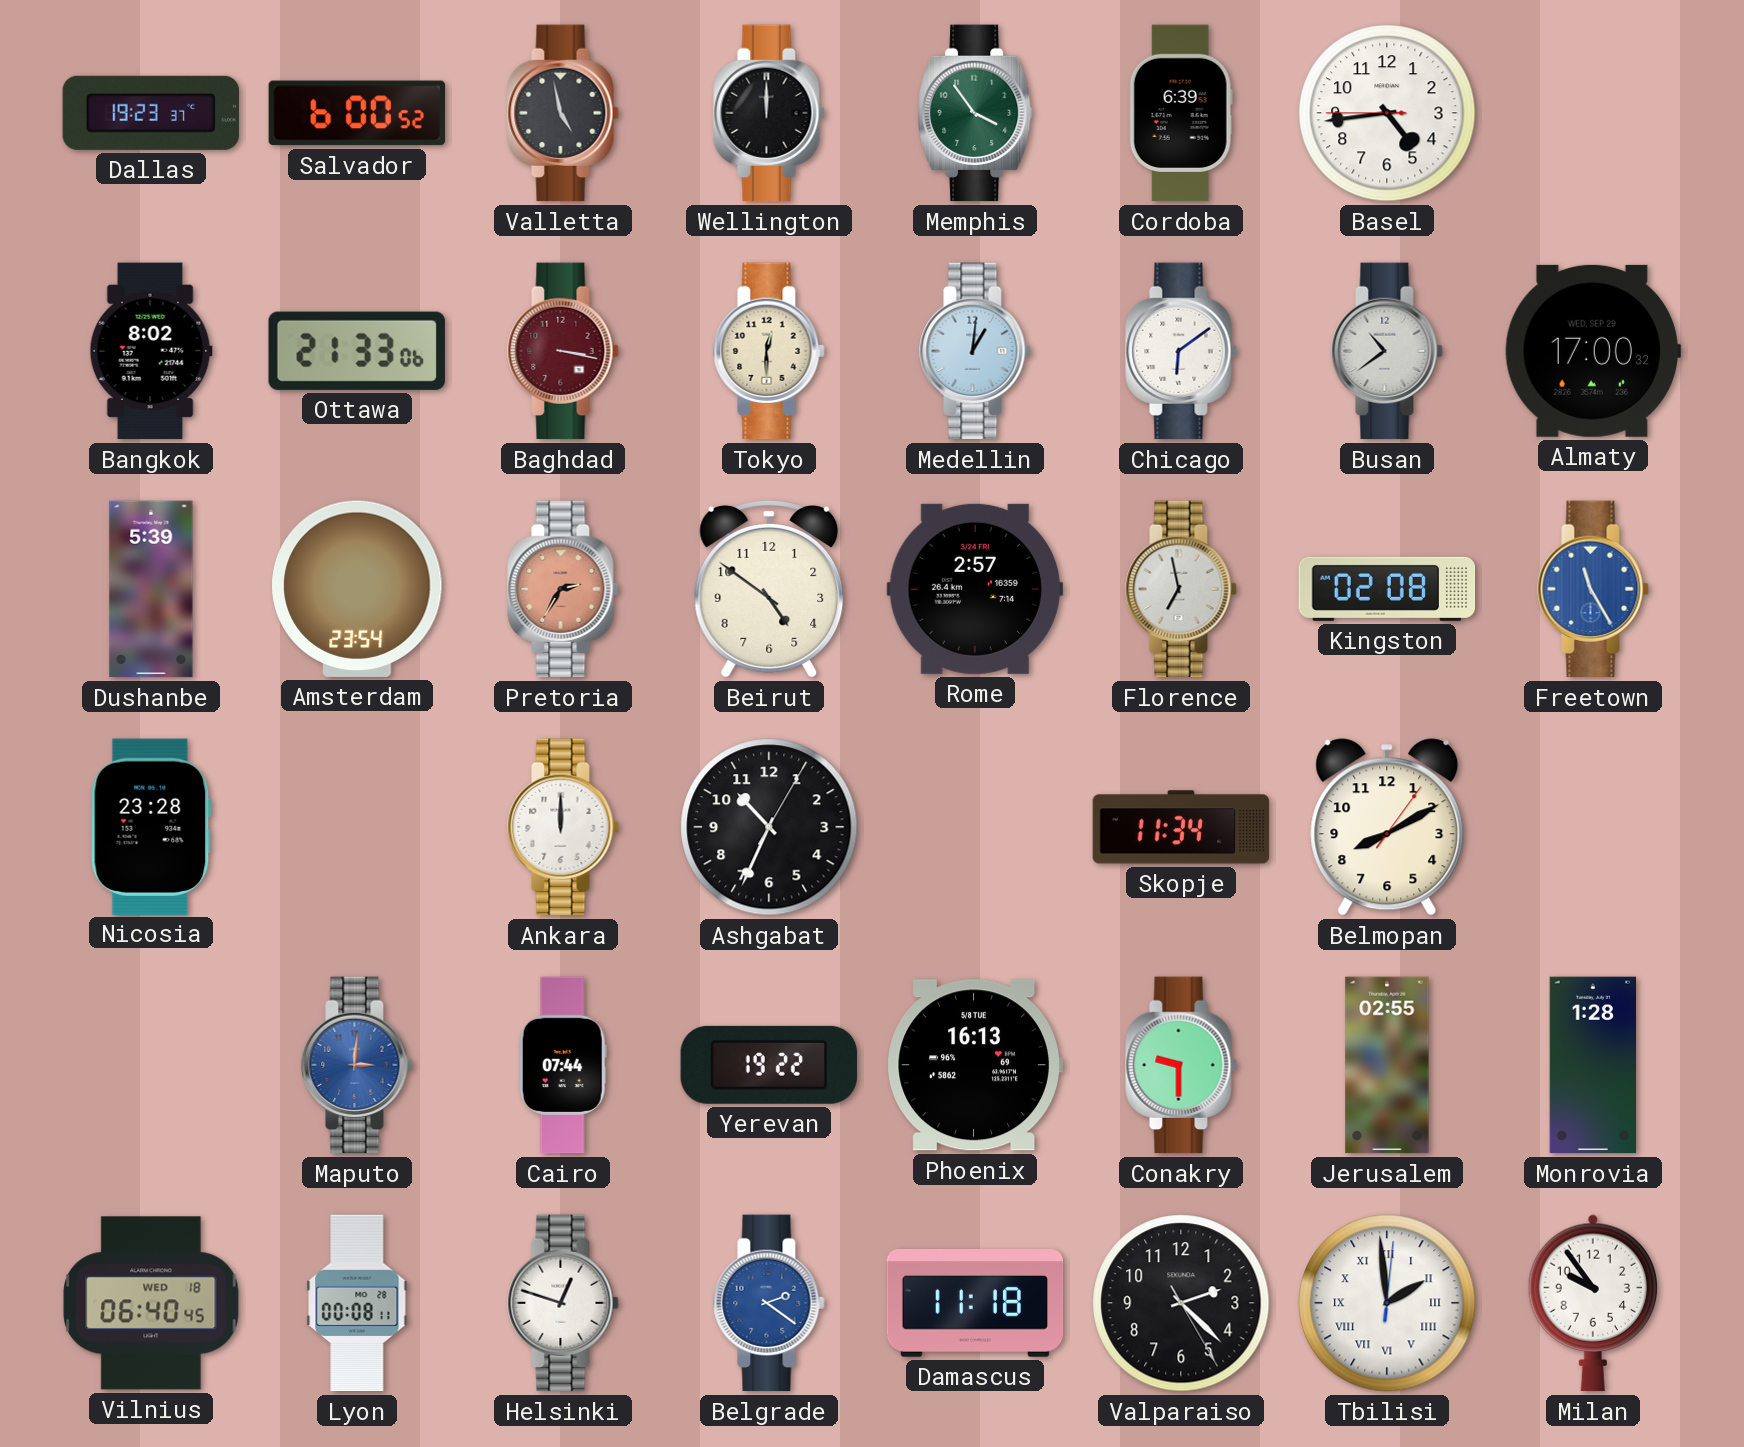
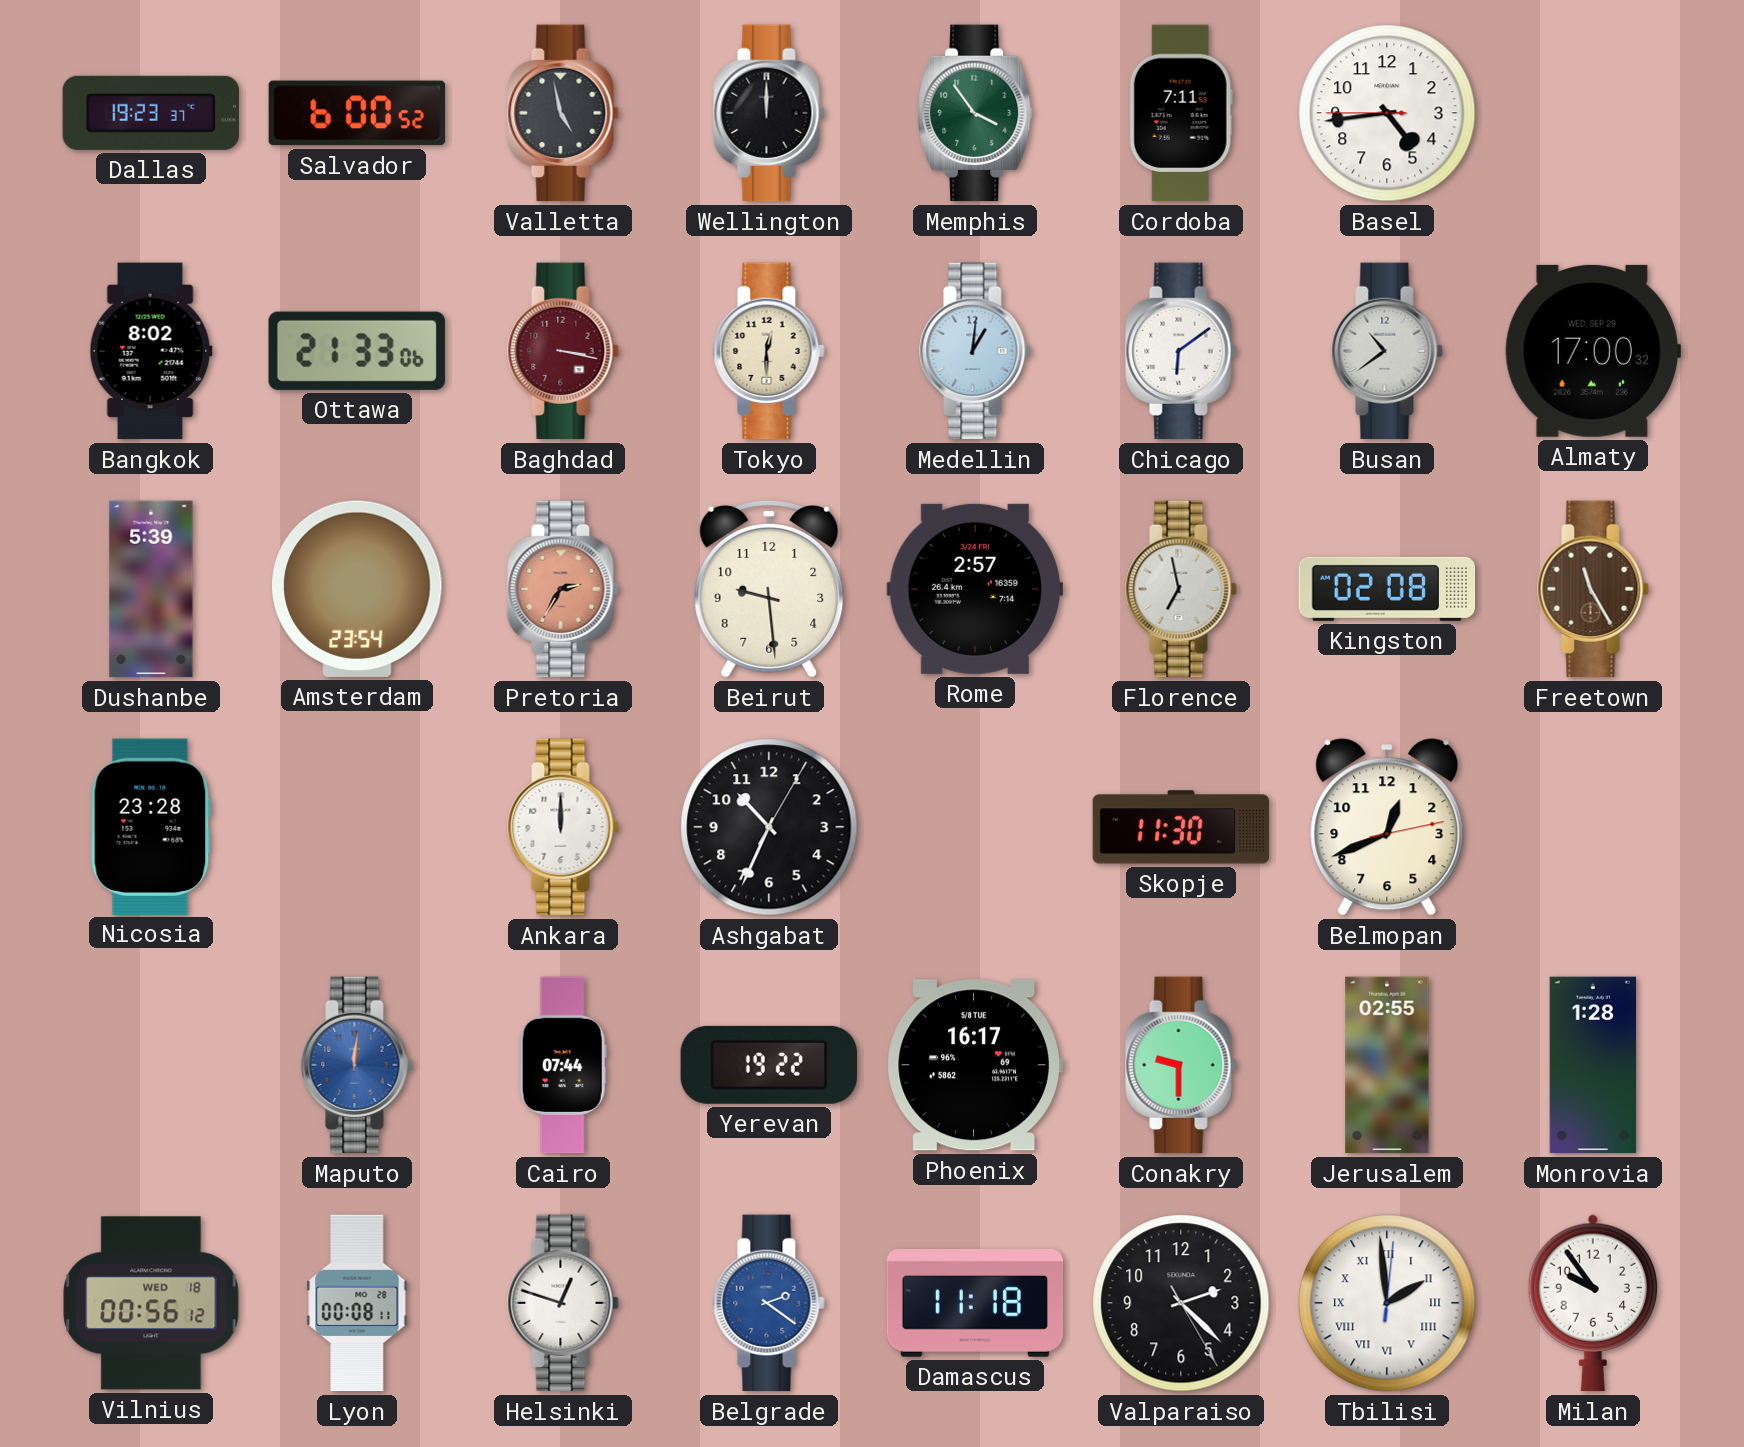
Cordoba: 6:39 -> 7:11
Beirut: 4:51 -> 9:29
Freetown dial: blue -> brown
Skopje: 11:34 -> 11:30
Belmopan: 8:10 -> 12:41
Maputo: 3:01 -> 12:01
Phoenix: 16:13 -> 16:17
Vilnius: 06:40 -> 00:56
